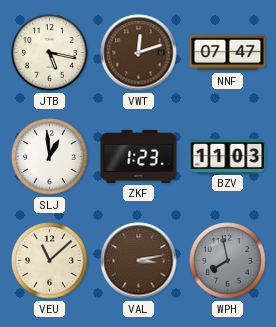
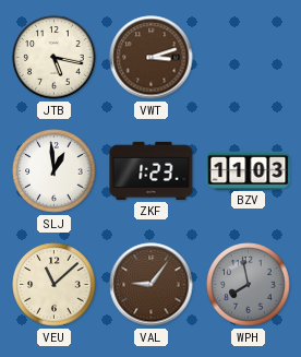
VWT: 12:12 -> 3:12
NNF: 07:47 -> none
VAL: 3:13 -> 9:06
